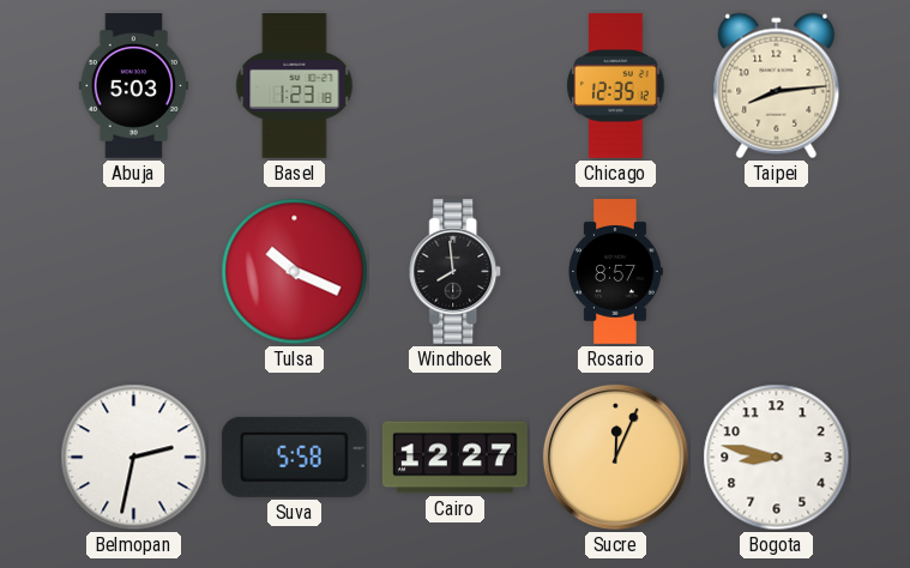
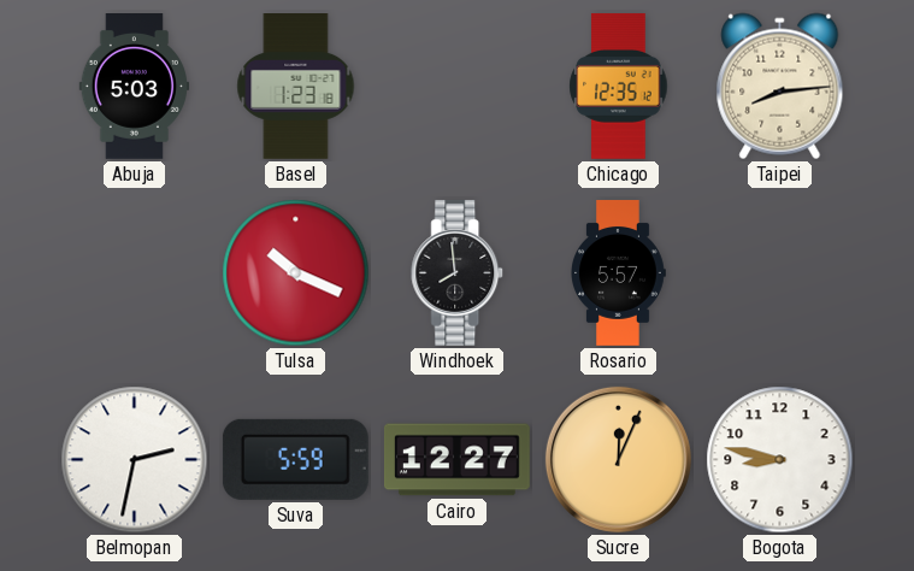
Rosario: 8:57 -> 5:57
Suva: 5:58 -> 5:59
